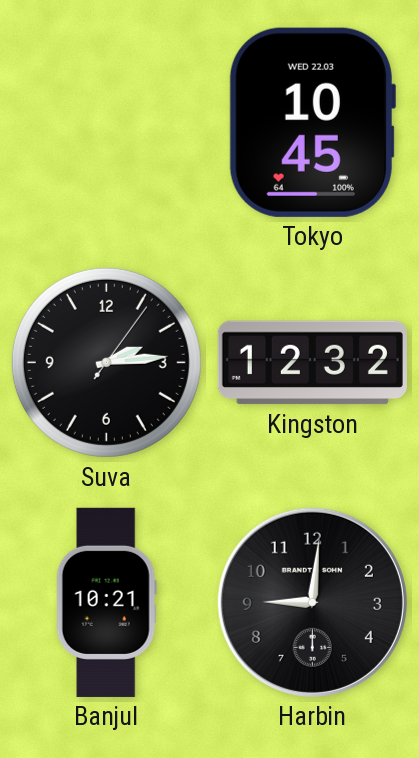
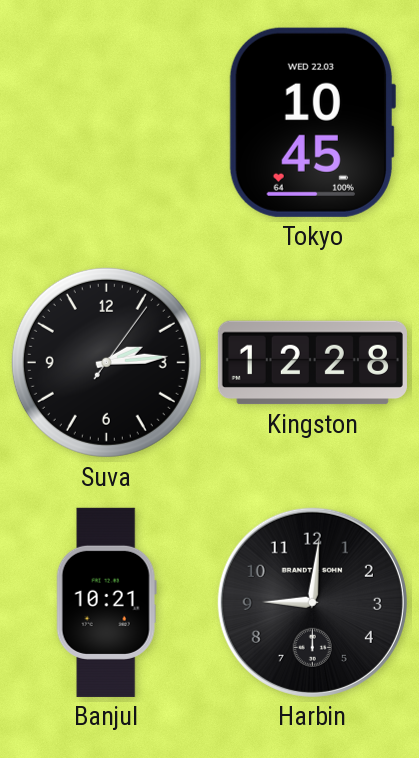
Kingston: 12:32 -> 12:28
